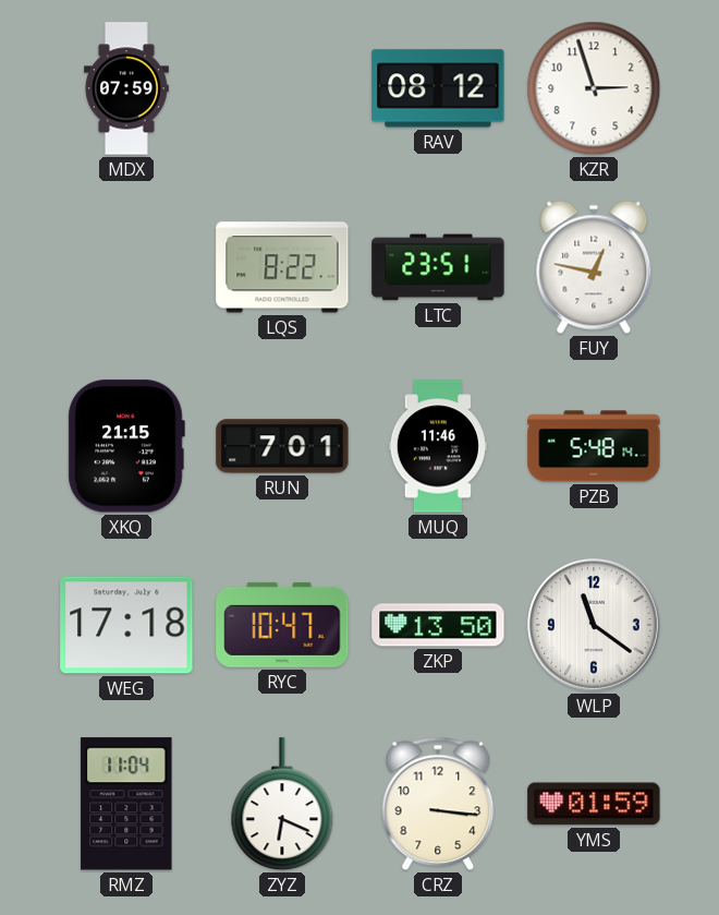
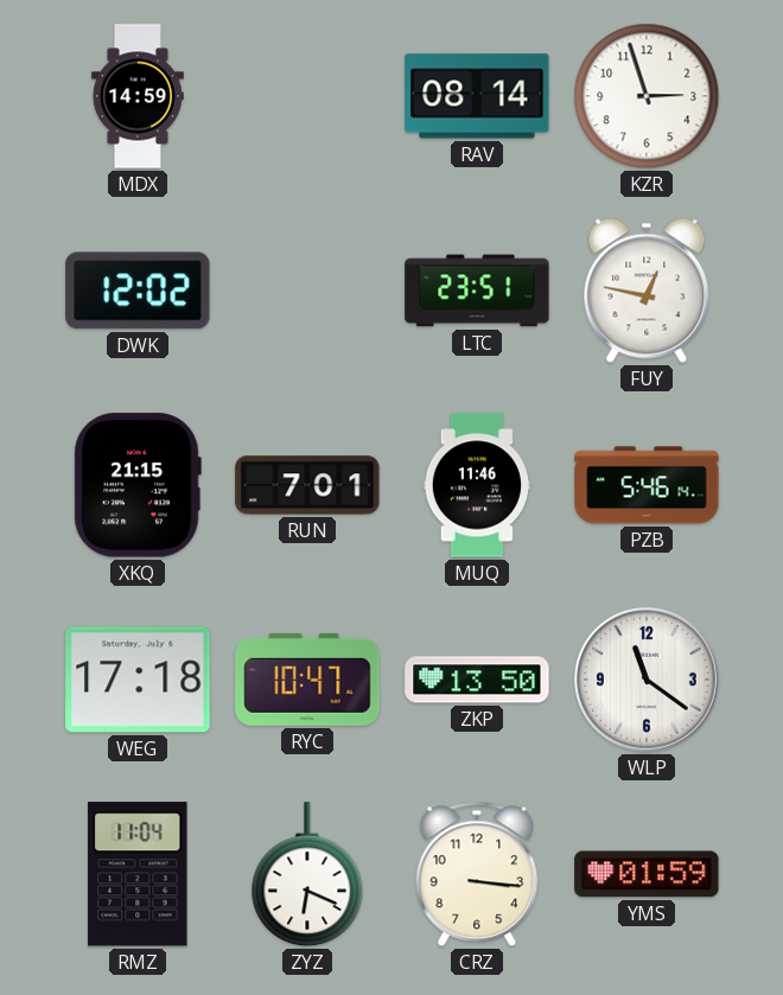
MDX: 07:59 -> 14:59
RAV: 08:12 -> 08:14
DWK: none -> 12:02
LQS: 8:22 -> none
PZB: 5:48 -> 5:46
